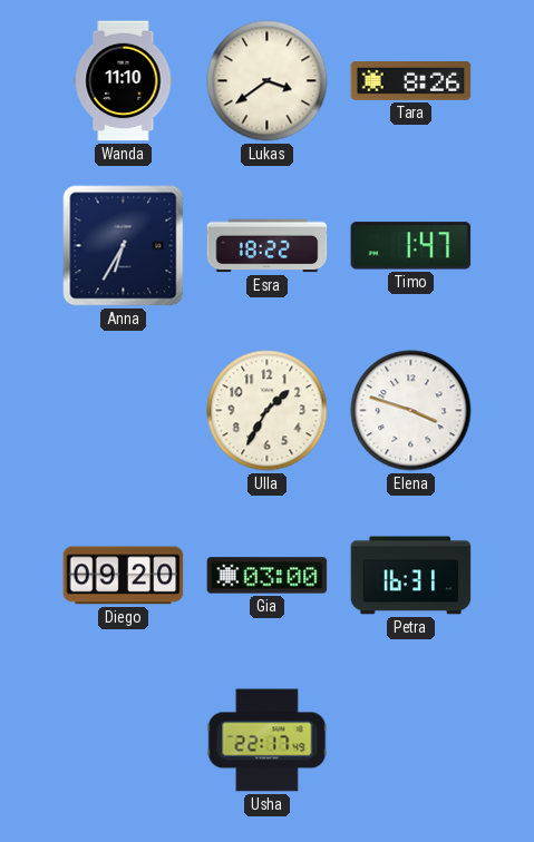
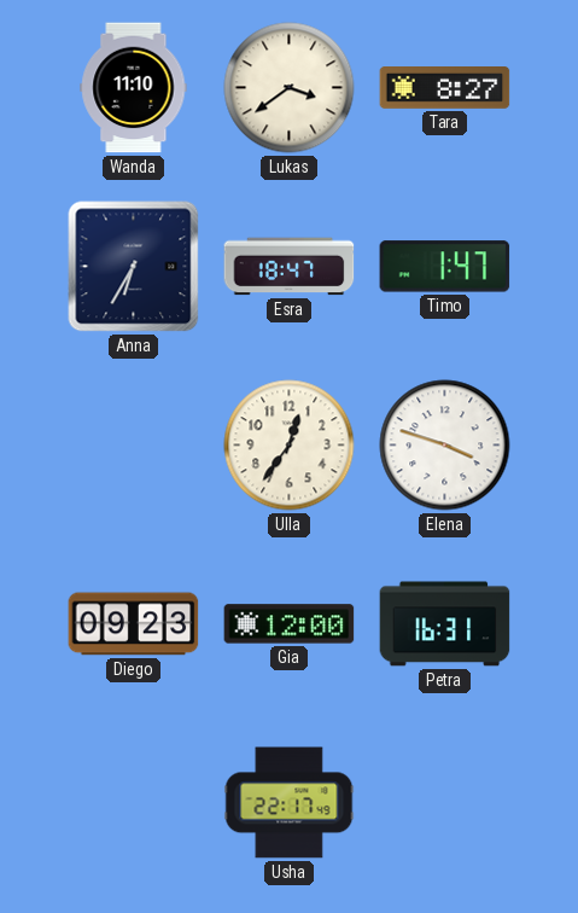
Tara: 8:26 -> 8:27
Esra: 18:22 -> 18:47
Ulla: 1:35 -> 12:36
Diego: 09:20 -> 09:23
Gia: 03:00 -> 12:00
